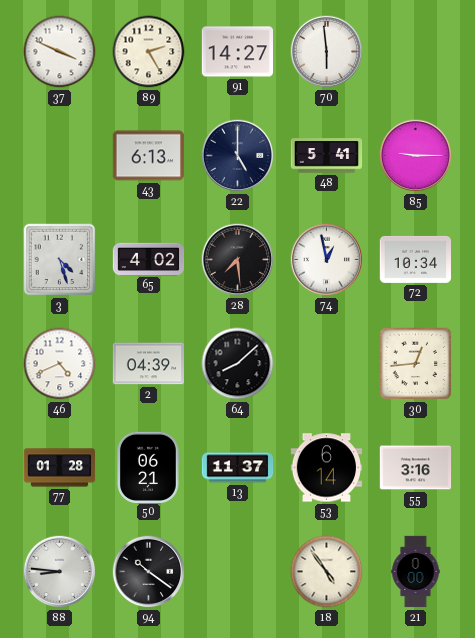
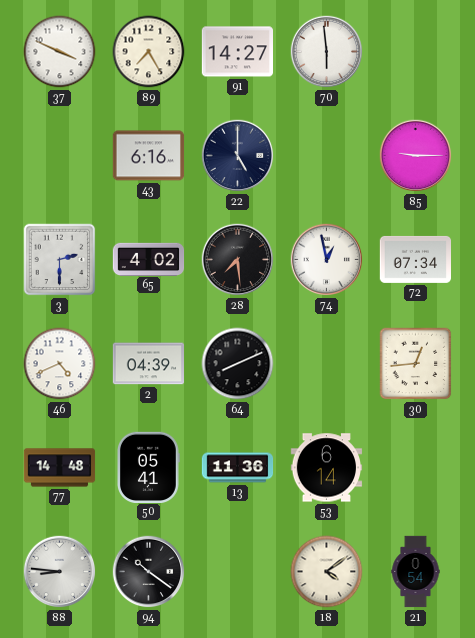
89: 2:25 -> 7:25
43: 6:13 -> 6:16
48: 5:41 -> none
3: 4:27 -> 2:30
72: 10:34 -> 07:34
64: 8:08 -> 8:11
77: 01:28 -> 14:48
50: 06:21 -> 05:41
13: 11:37 -> 11:36
55: 3:16 -> none
18: 4:54 -> 4:09
21: 0:00 -> 0:54
